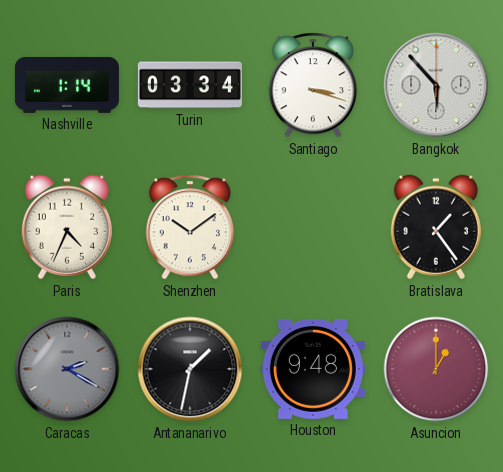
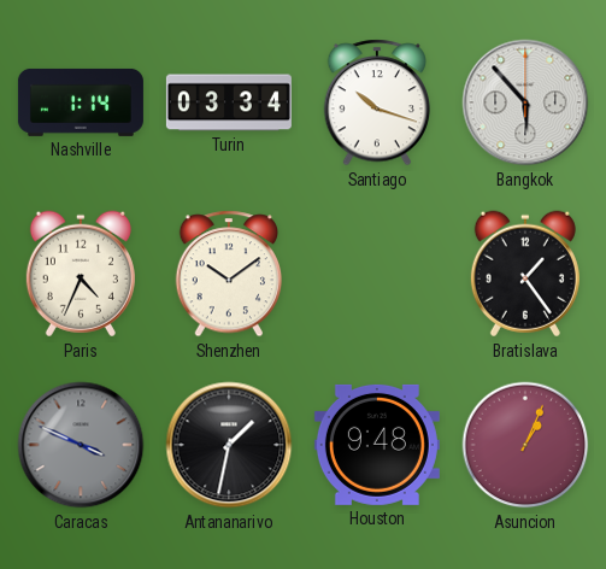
Santiago: 3:18 -> 10:18
Caracas: 2:20 -> 3:49
Asuncion: 1:00 -> 1:04
